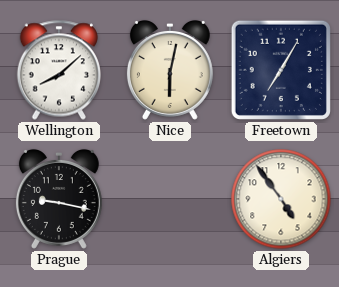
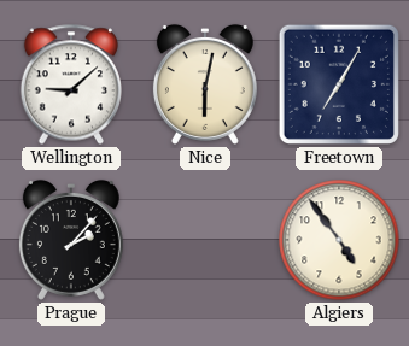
Wellington: 8:08 -> 9:08
Prague: 9:17 -> 2:07
